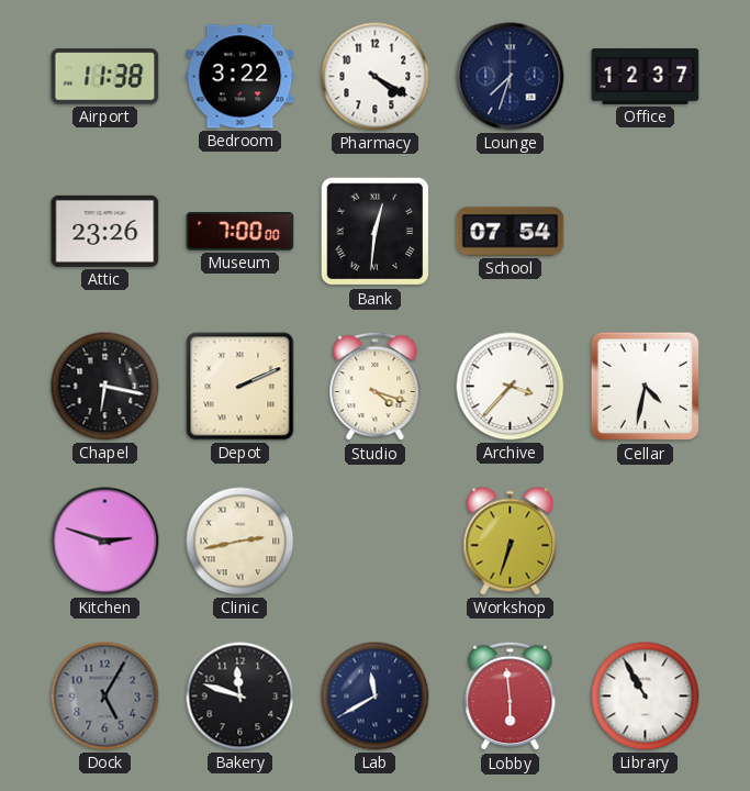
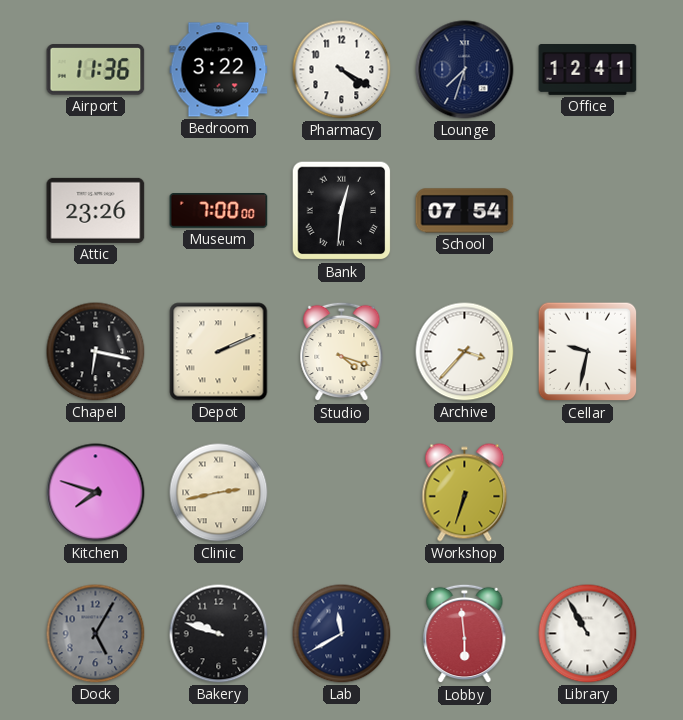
Airport: 11:38 -> 11:36
Office: 12:37 -> 12:41
Cellar: 4:32 -> 9:32
Kitchen: 2:48 -> 7:48
Bakery: 11:48 -> 9:48
